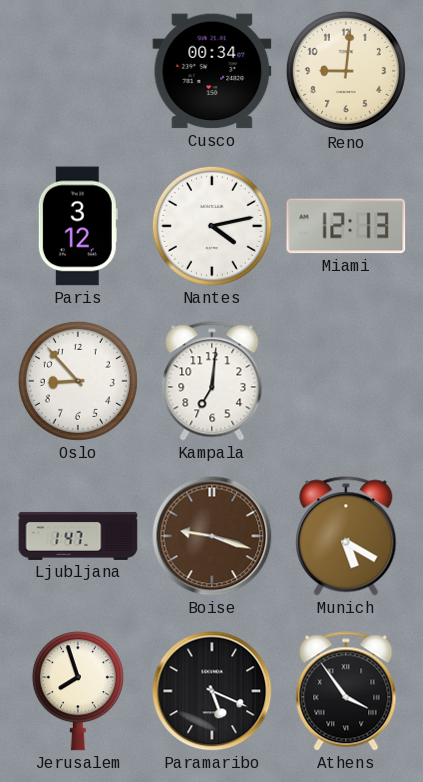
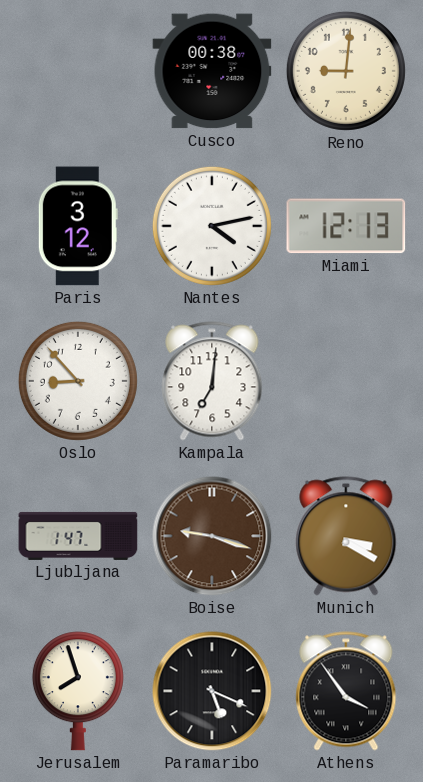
Cusco: 00:34 -> 00:38
Munich: 5:20 -> 3:20
